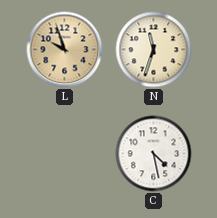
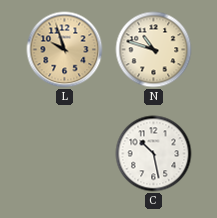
N: 11:33 -> 10:48
C: 4:28 -> 10:28
